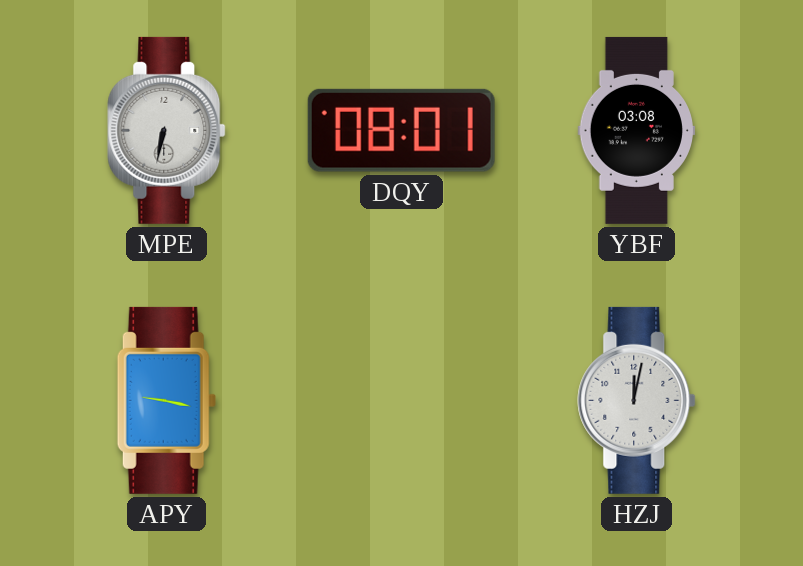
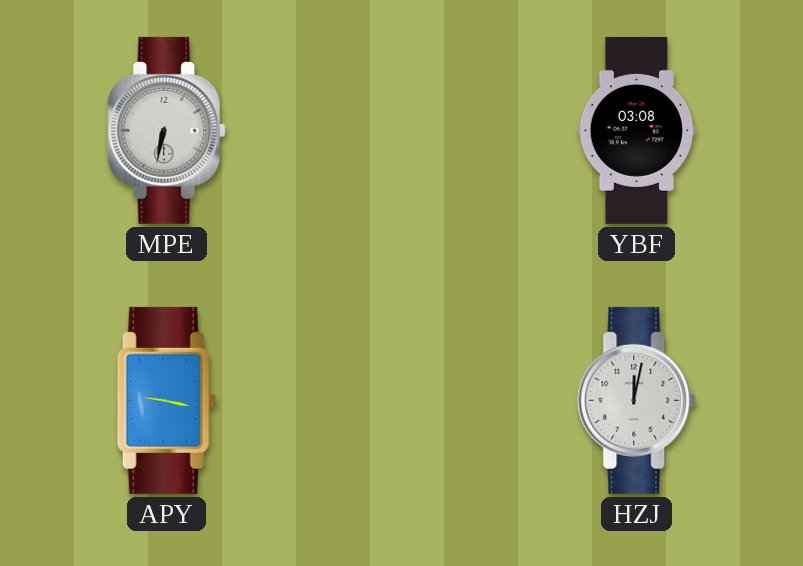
DQY: 08:01 -> none
